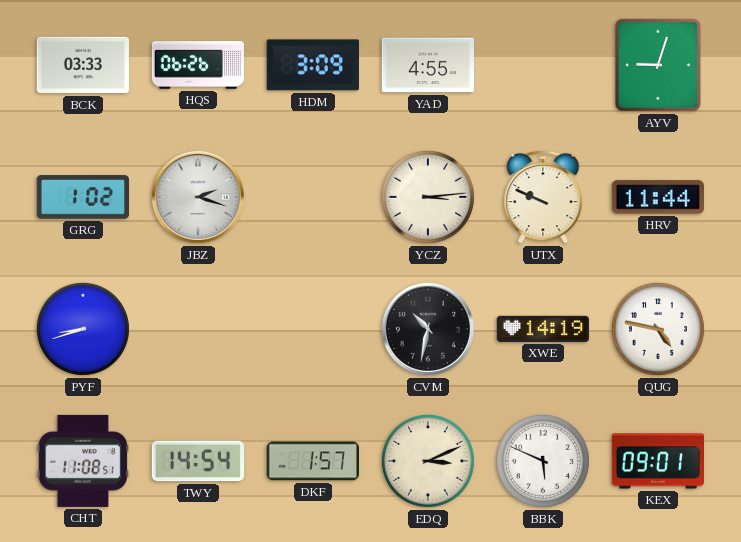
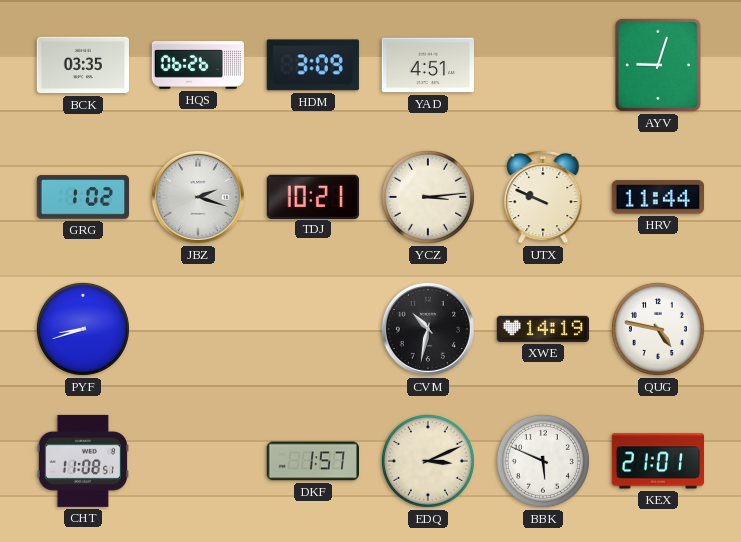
BCK: 03:33 -> 03:35
YAD: 4:55 -> 4:51
TDJ: none -> 10:21
TWY: 14:54 -> none
KEX: 09:01 -> 21:01
